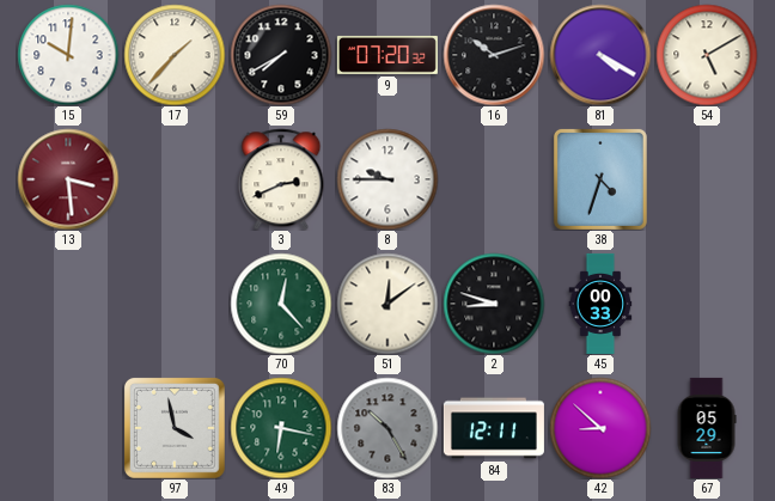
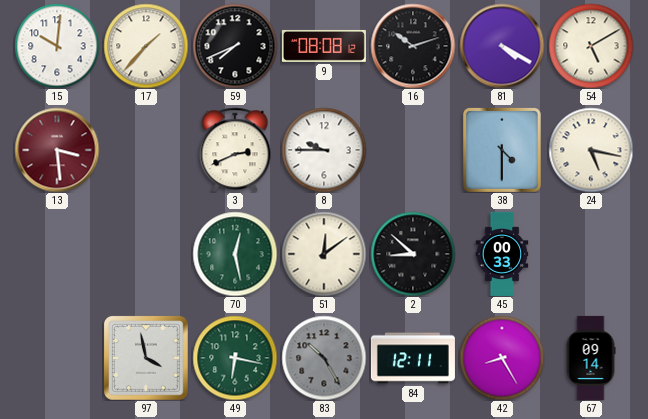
59: 7:40 -> 7:41
9: 07:20 -> 08:08
38: 4:33 -> 4:30
24: none -> 5:17
70: 12:23 -> 12:28
2: 8:48 -> 8:52
42: 8:52 -> 8:25
67: 05:29 -> 09:14
